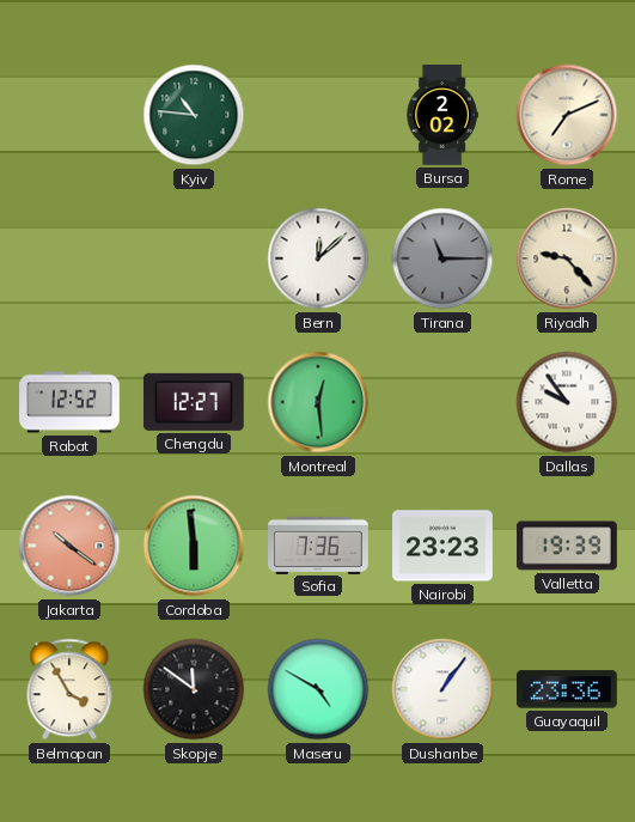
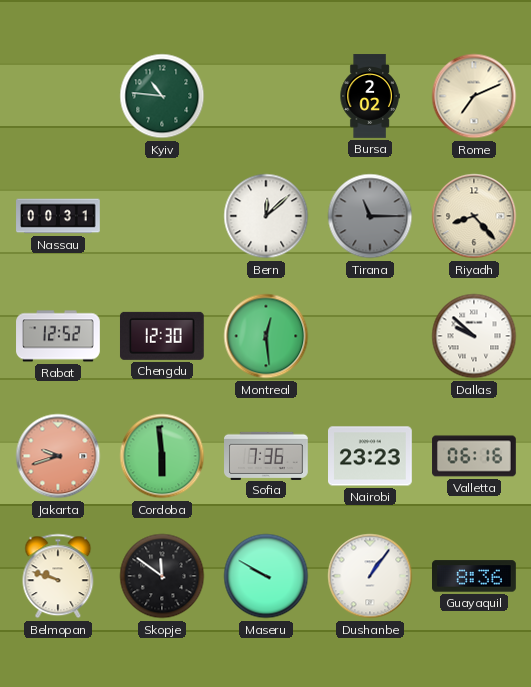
Nassau: none -> 00:31
Riyadh: 9:23 -> 8:23
Chengdu: 12:27 -> 12:30
Dallas: 9:54 -> 9:52
Jakarta: 10:21 -> 9:42
Valletta: 19:39 -> 06:16
Belmopan: 3:55 -> 9:48
Maseru: 4:50 -> 9:50
Guayaquil: 23:36 -> 8:36
